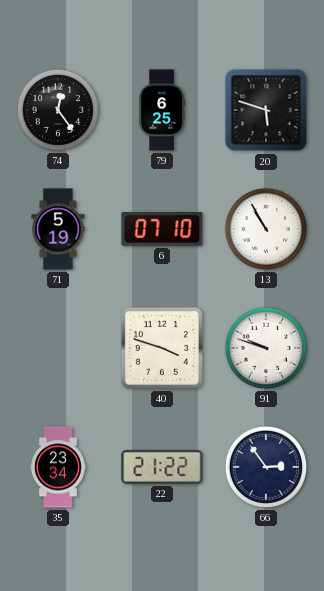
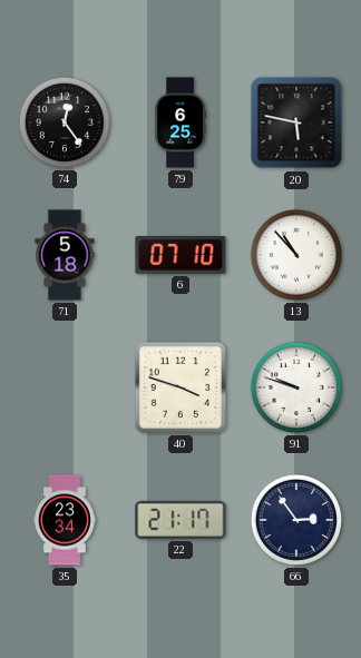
20: 5:48 -> 5:47
71: 5:19 -> 5:18
13: 10:55 -> 10:53
22: 21:22 -> 21:17
